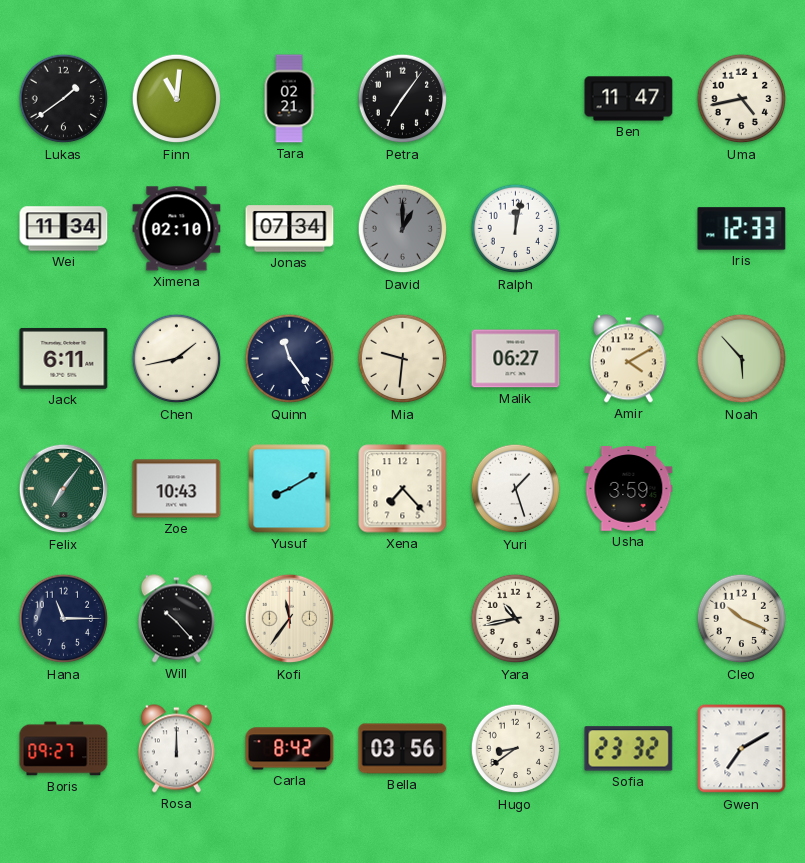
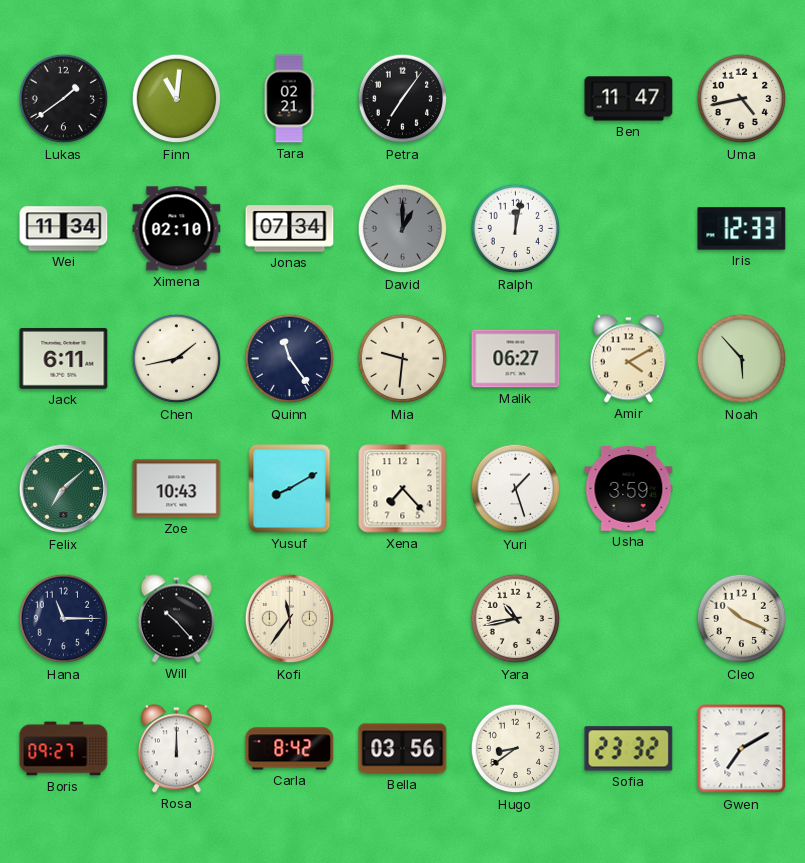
Felix: 7:06 -> 7:08
